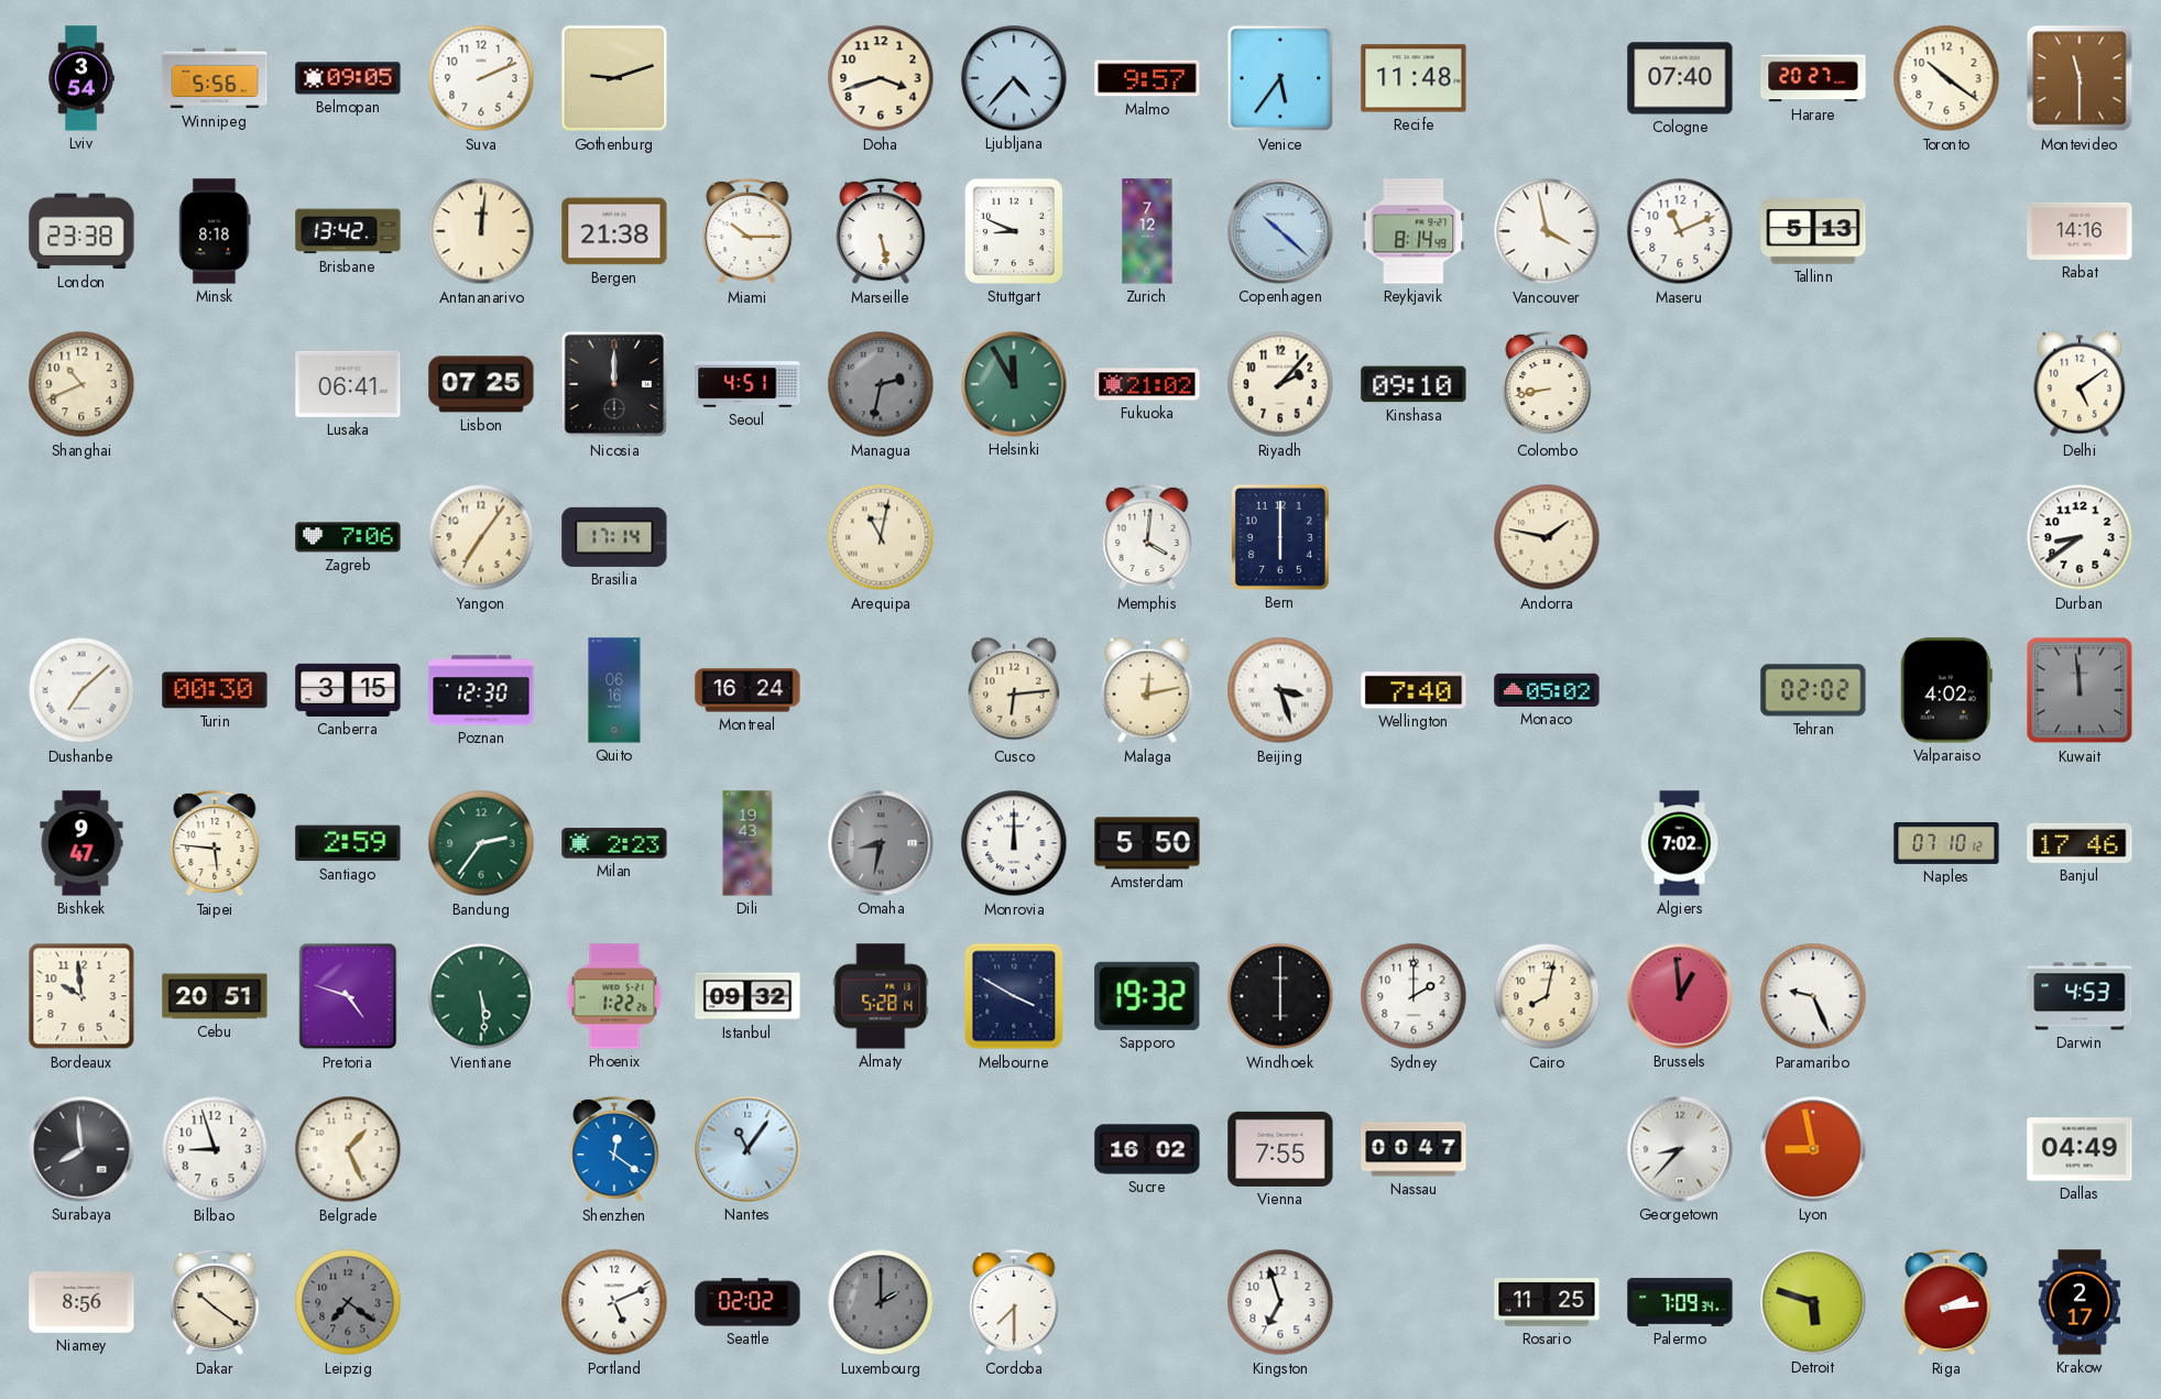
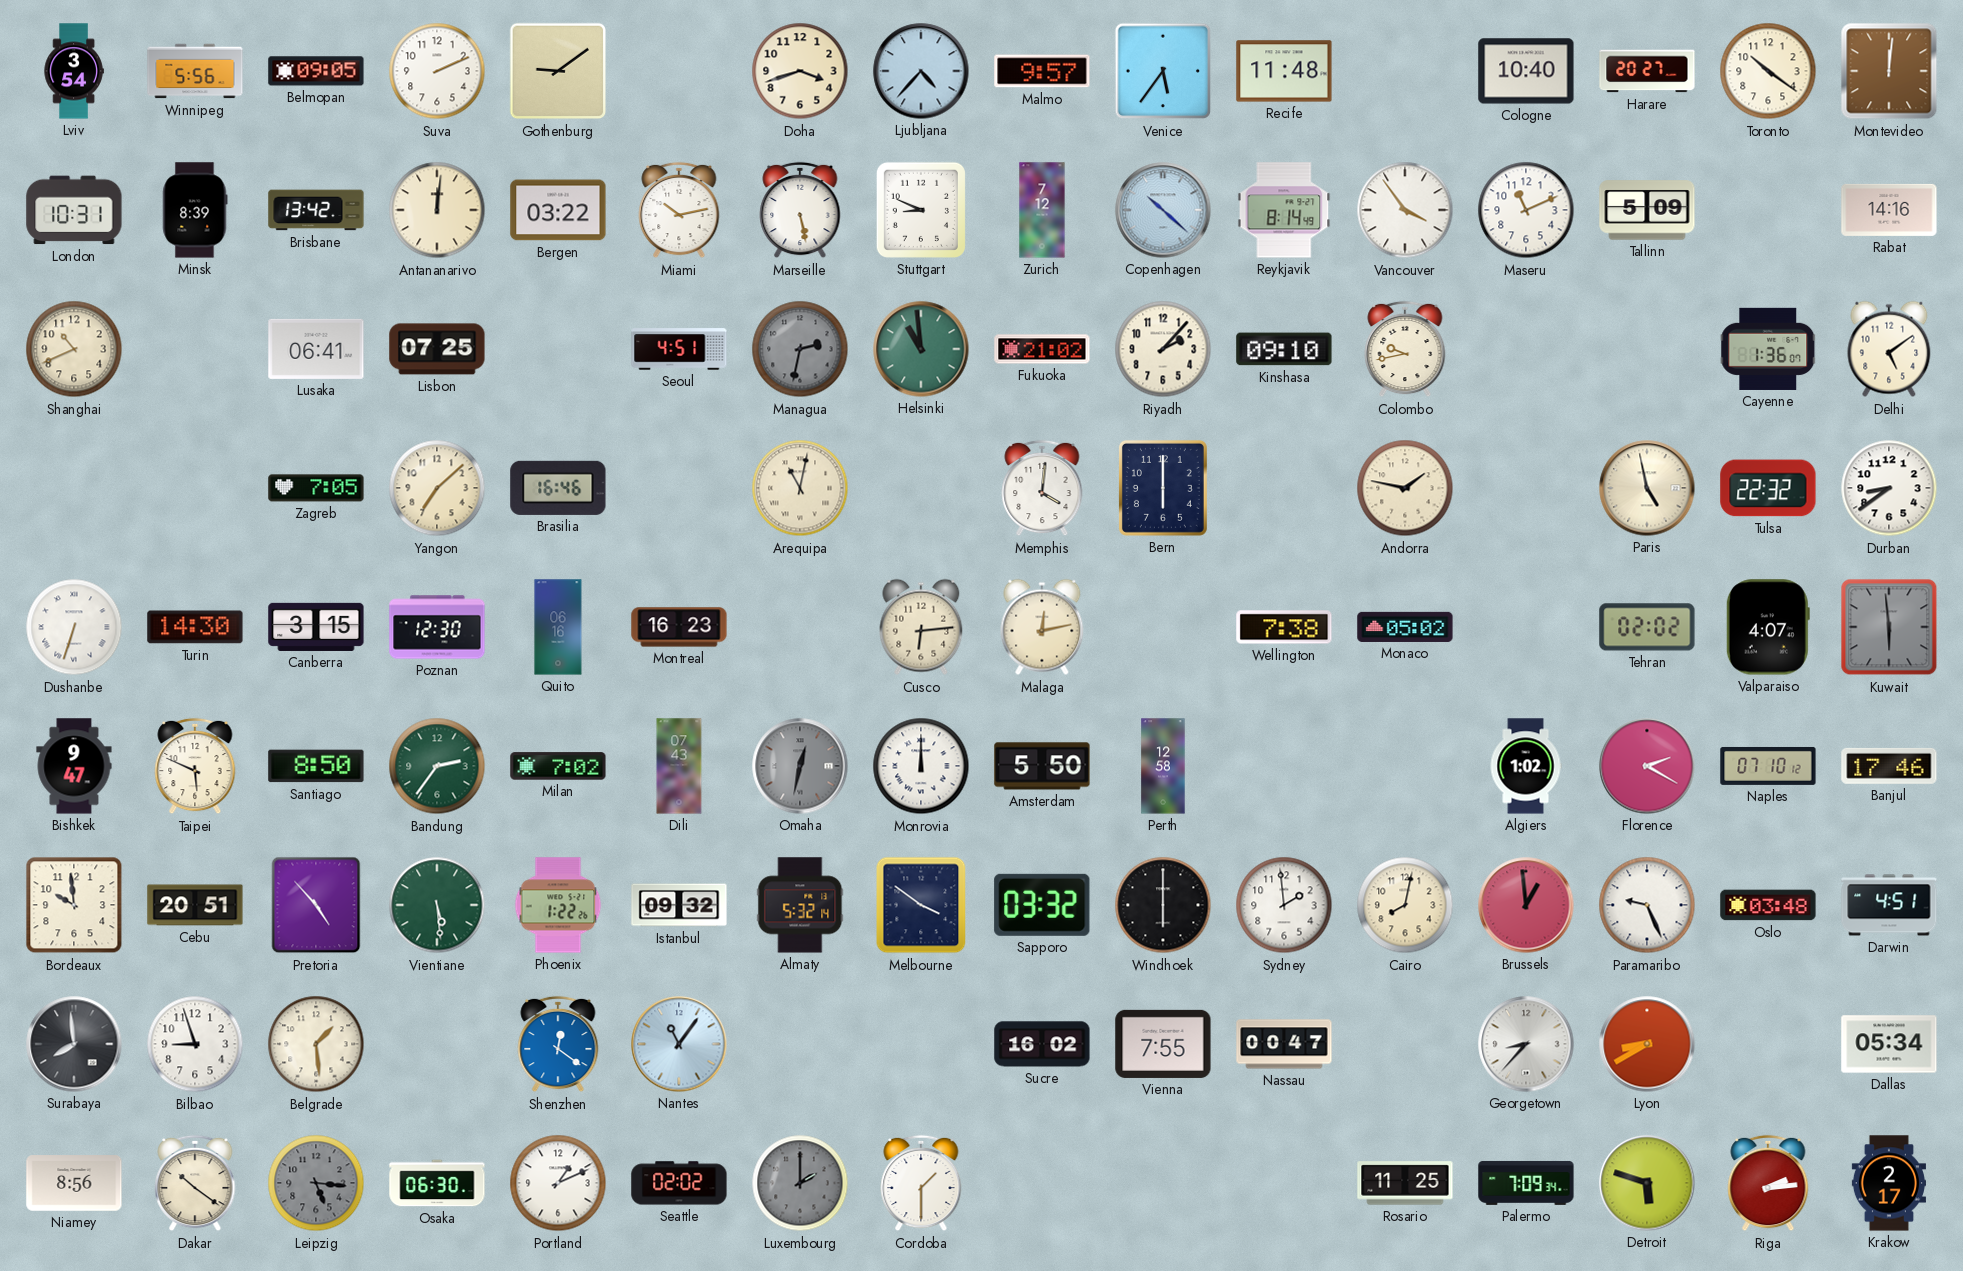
Gothenburg: 9:12 -> 9:09
Cologne: 07:40 -> 10:40
Montevideo: 11:30 -> 12:01
London: 23:38 -> 10:31
Minsk: 8:18 -> 8:39
Bergen: 21:38 -> 03:22
Miami: 10:15 -> 10:13
Vancouver: 3:58 -> 3:54
Tallinn: 5:13 -> 5:09
Nicosia: 12:00 -> none
Helsinki: 11:55 -> 10:59
Colombo: 8:43 -> 9:43
Cayenne: none -> 1:36
Zagreb: 7:06 -> 7:05
Yangon: 7:06 -> 7:08
Brasilia: 17:14 -> 16:46
Paris: none -> 4:58
Tulsa: none -> 22:32
Dushanbe: 7:08 -> 6:33
Turin: 00:30 -> 14:30
Montreal: 16:24 -> 16:23
Beijing: 3:27 -> none
Wellington: 7:40 -> 7:38
Valparaiso: 4:02 -> 4:07
Kuwait: 11:59 -> 5:59
Taipei: 5:46 -> 5:49
Santiago: 2:59 -> 8:50
Milan: 2:23 -> 7:02
Dili: 19:43 -> 07:43
Omaha: 8:32 -> 12:32
Perth: none -> 12:58
Algiers: 7:02 -> 1:02
Florence: none -> 2:20
Pretoria: 4:48 -> 4:53
Almaty: 5:28 -> 5:32
Melbourne: 3:50 -> 3:51
Sapporo: 19:32 -> 03:32
Sydney: 2:00 -> 1:59
Oslo: none -> 03:48
Darwin: 4:53 -> 4:51
Belgrade: 1:26 -> 1:29
Lyon: 8:58 -> 8:40
Dallas: 04:49 -> 05:34
Leipzig: 7:21 -> 5:16
Osaka: none -> 06:30
Portland: 5:11 -> 1:11
Cordoba: 7:30 -> 1:30
Kingston: 6:57 -> none
